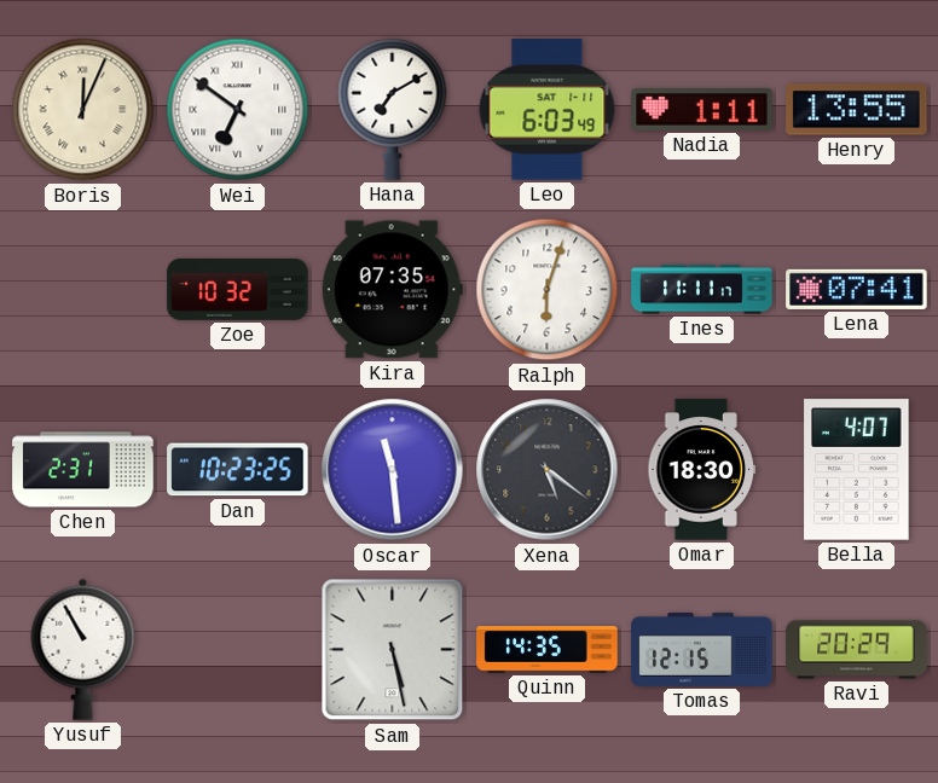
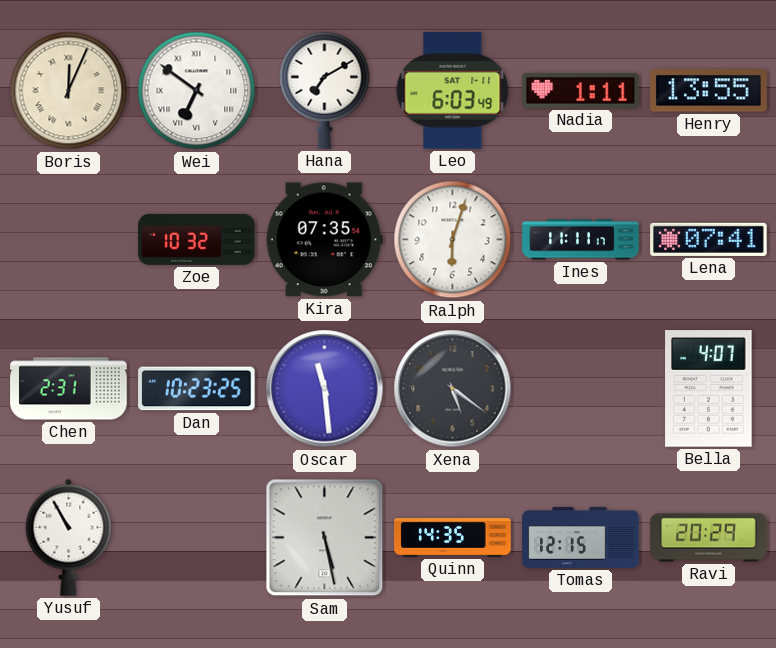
Omar: 18:30 -> none
